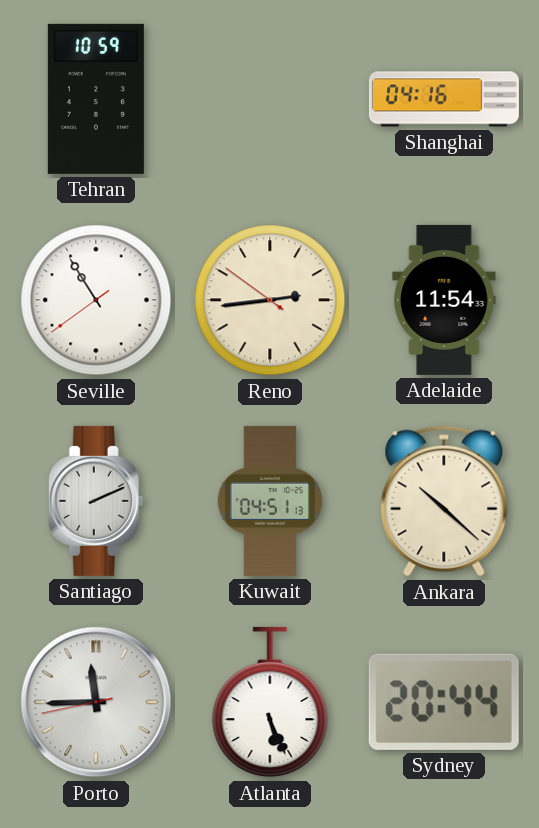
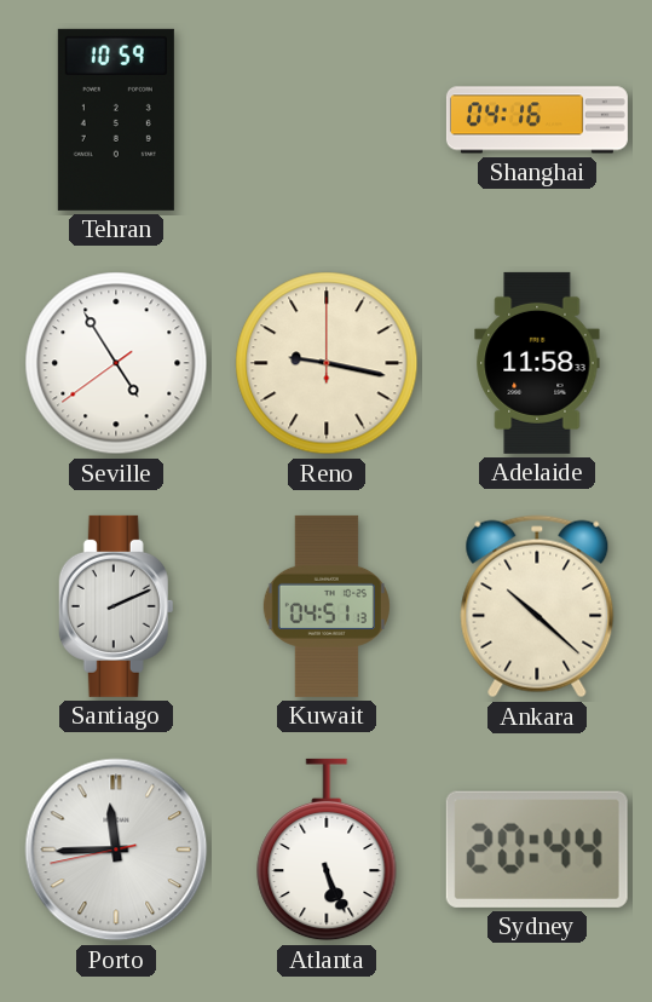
Seville: 10:54 -> 4:54
Reno: 2:43 -> 9:17
Adelaide: 11:54 -> 11:58
